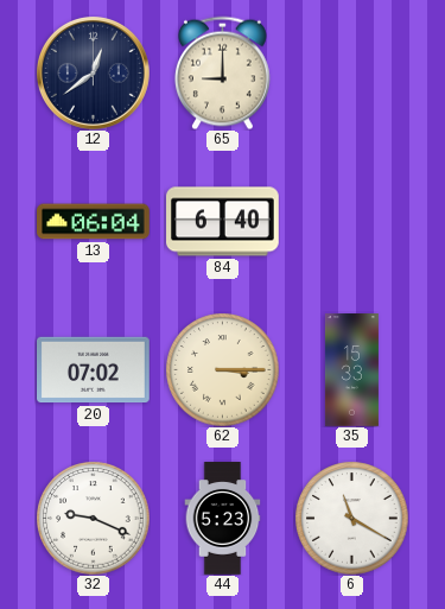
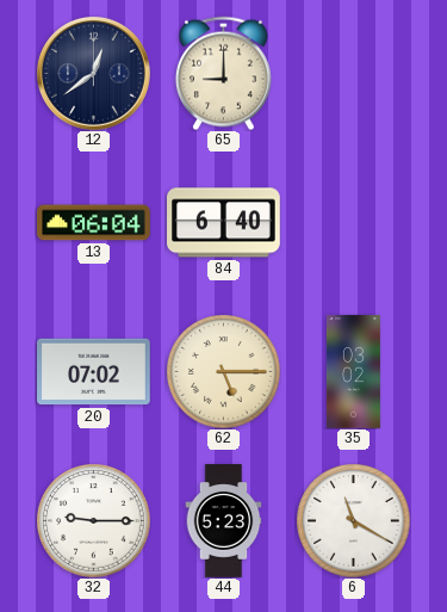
62: 3:15 -> 5:15
35: 15:33 -> 03:02
32: 9:19 -> 9:15
